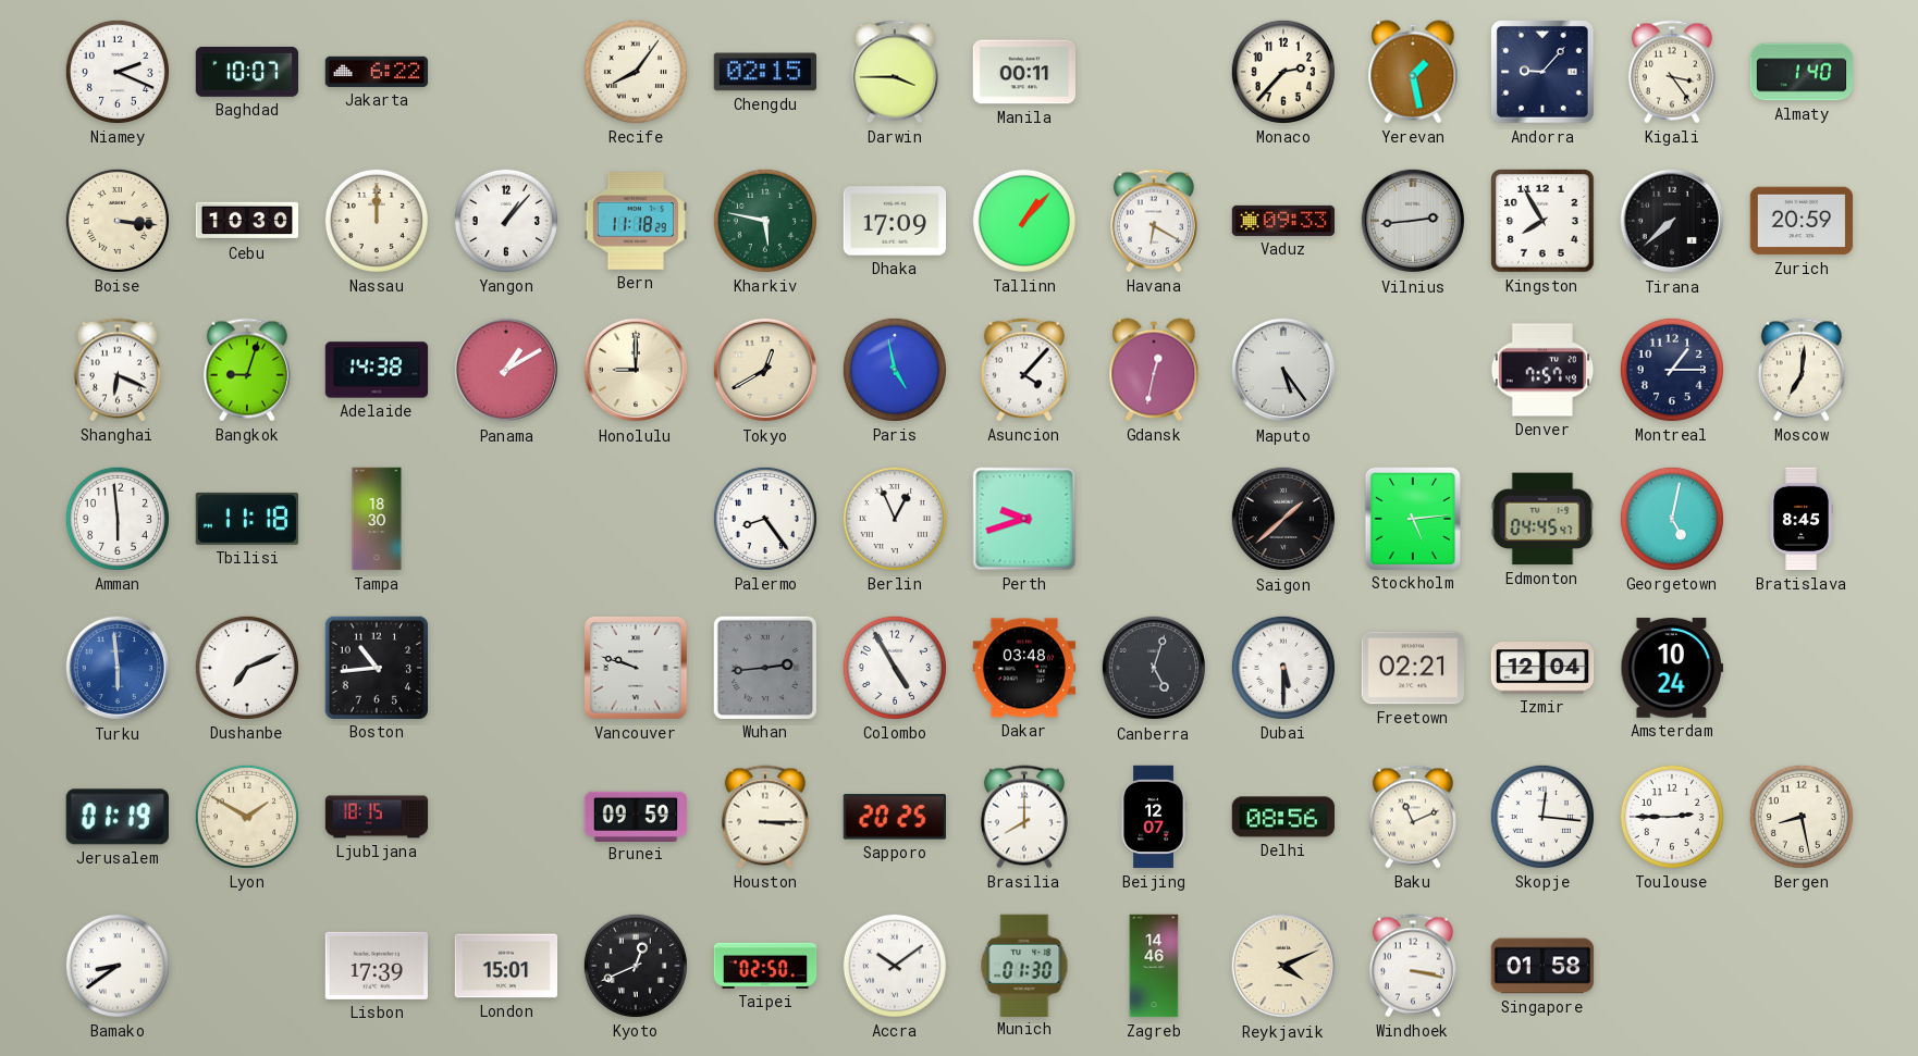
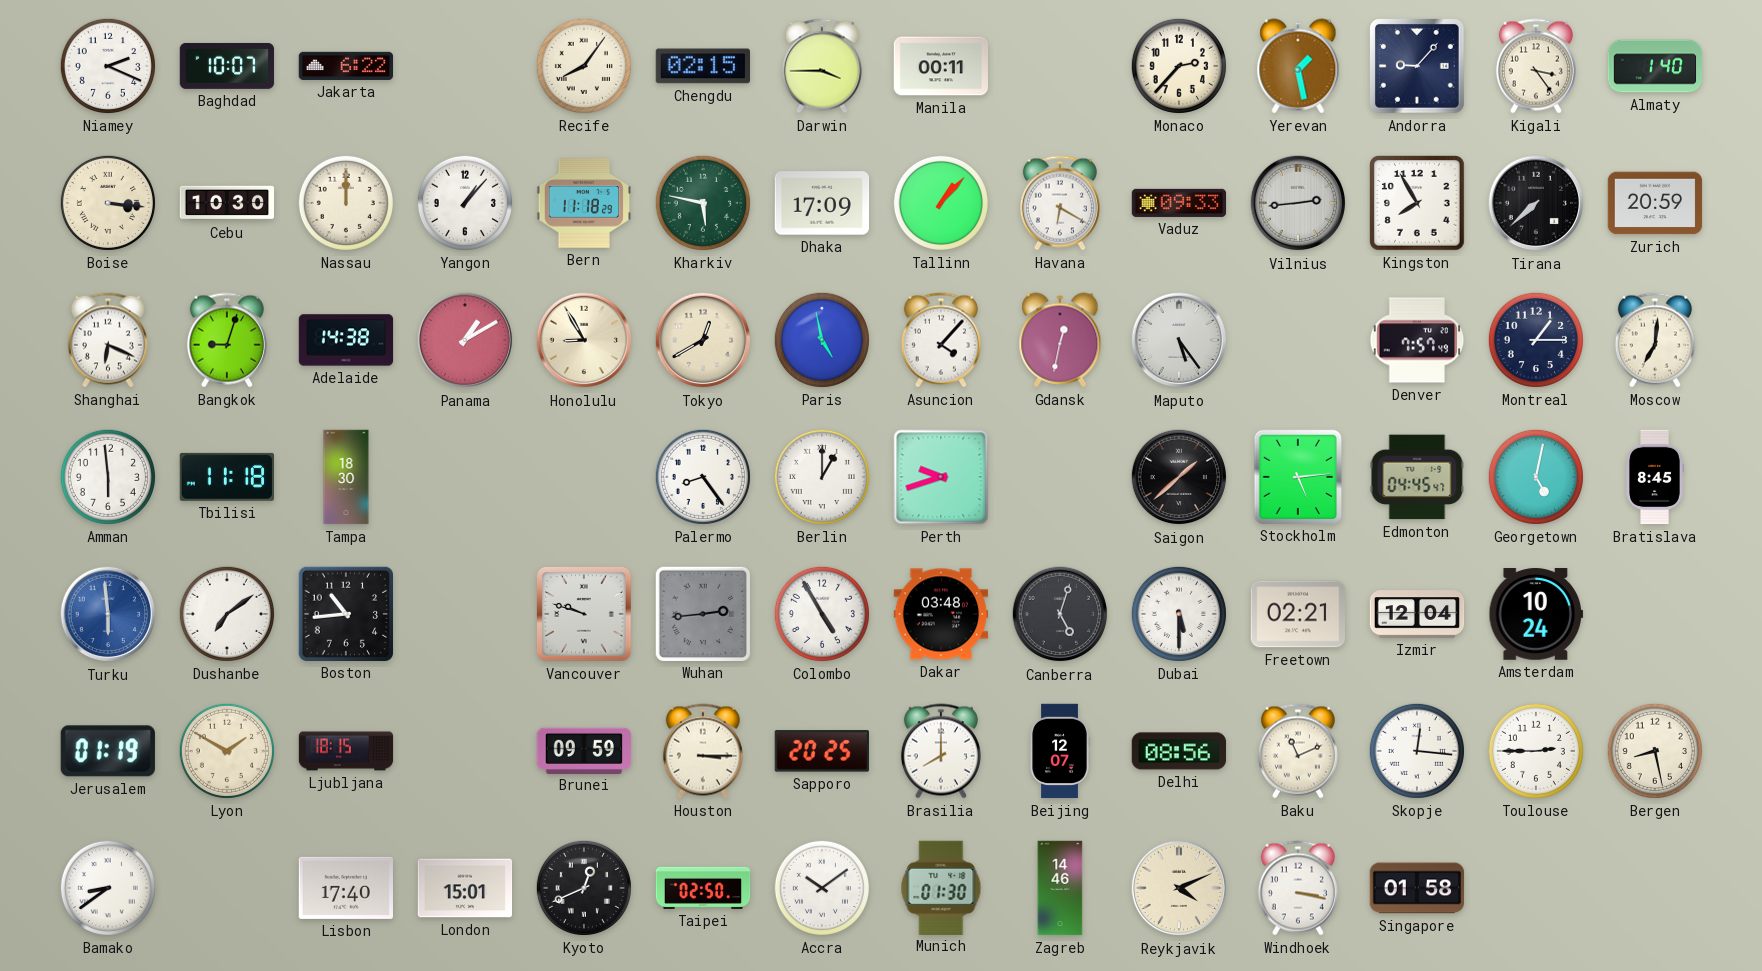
Honolulu: 9:00 -> 8:55
Berlin: 12:56 -> 1:00
Dushanbe: 7:11 -> 7:09
Lisbon: 17:39 -> 17:40
